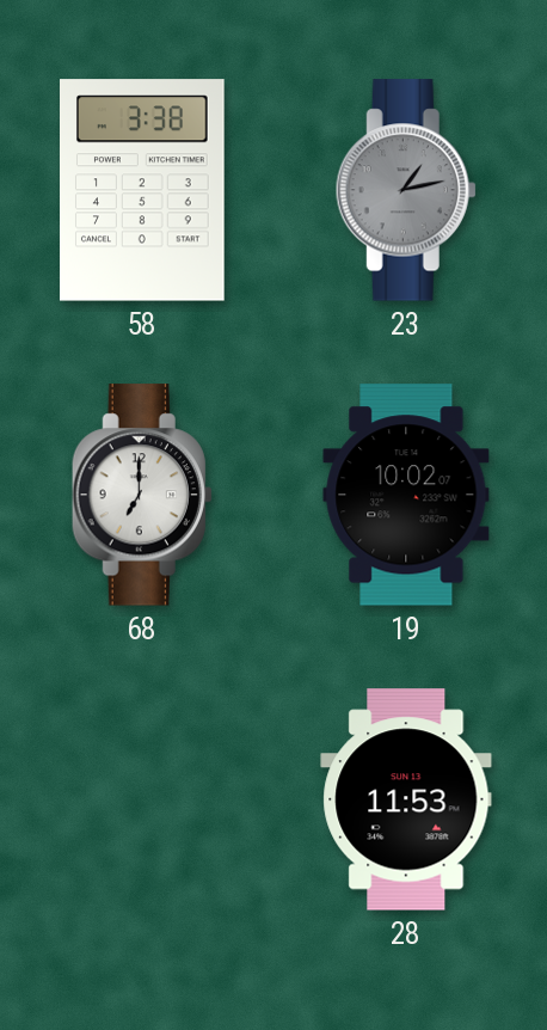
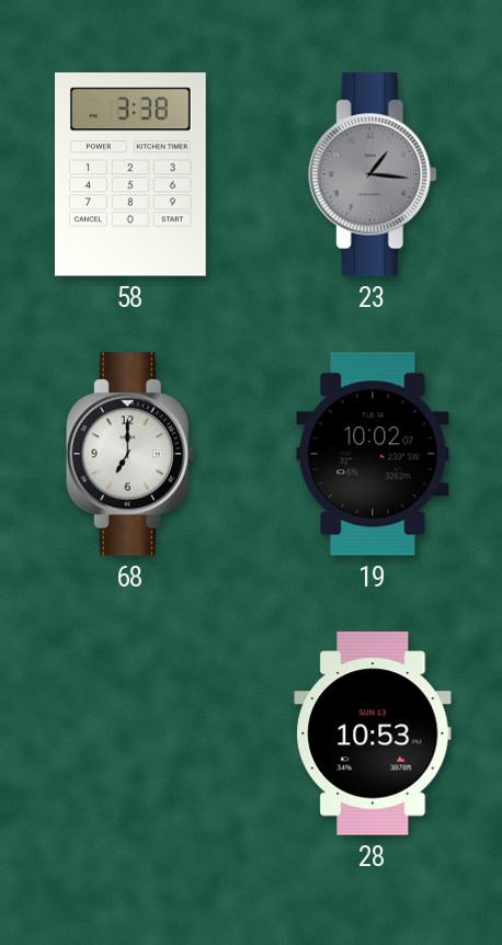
23: 1:13 -> 1:16
28: 11:53 -> 10:53
